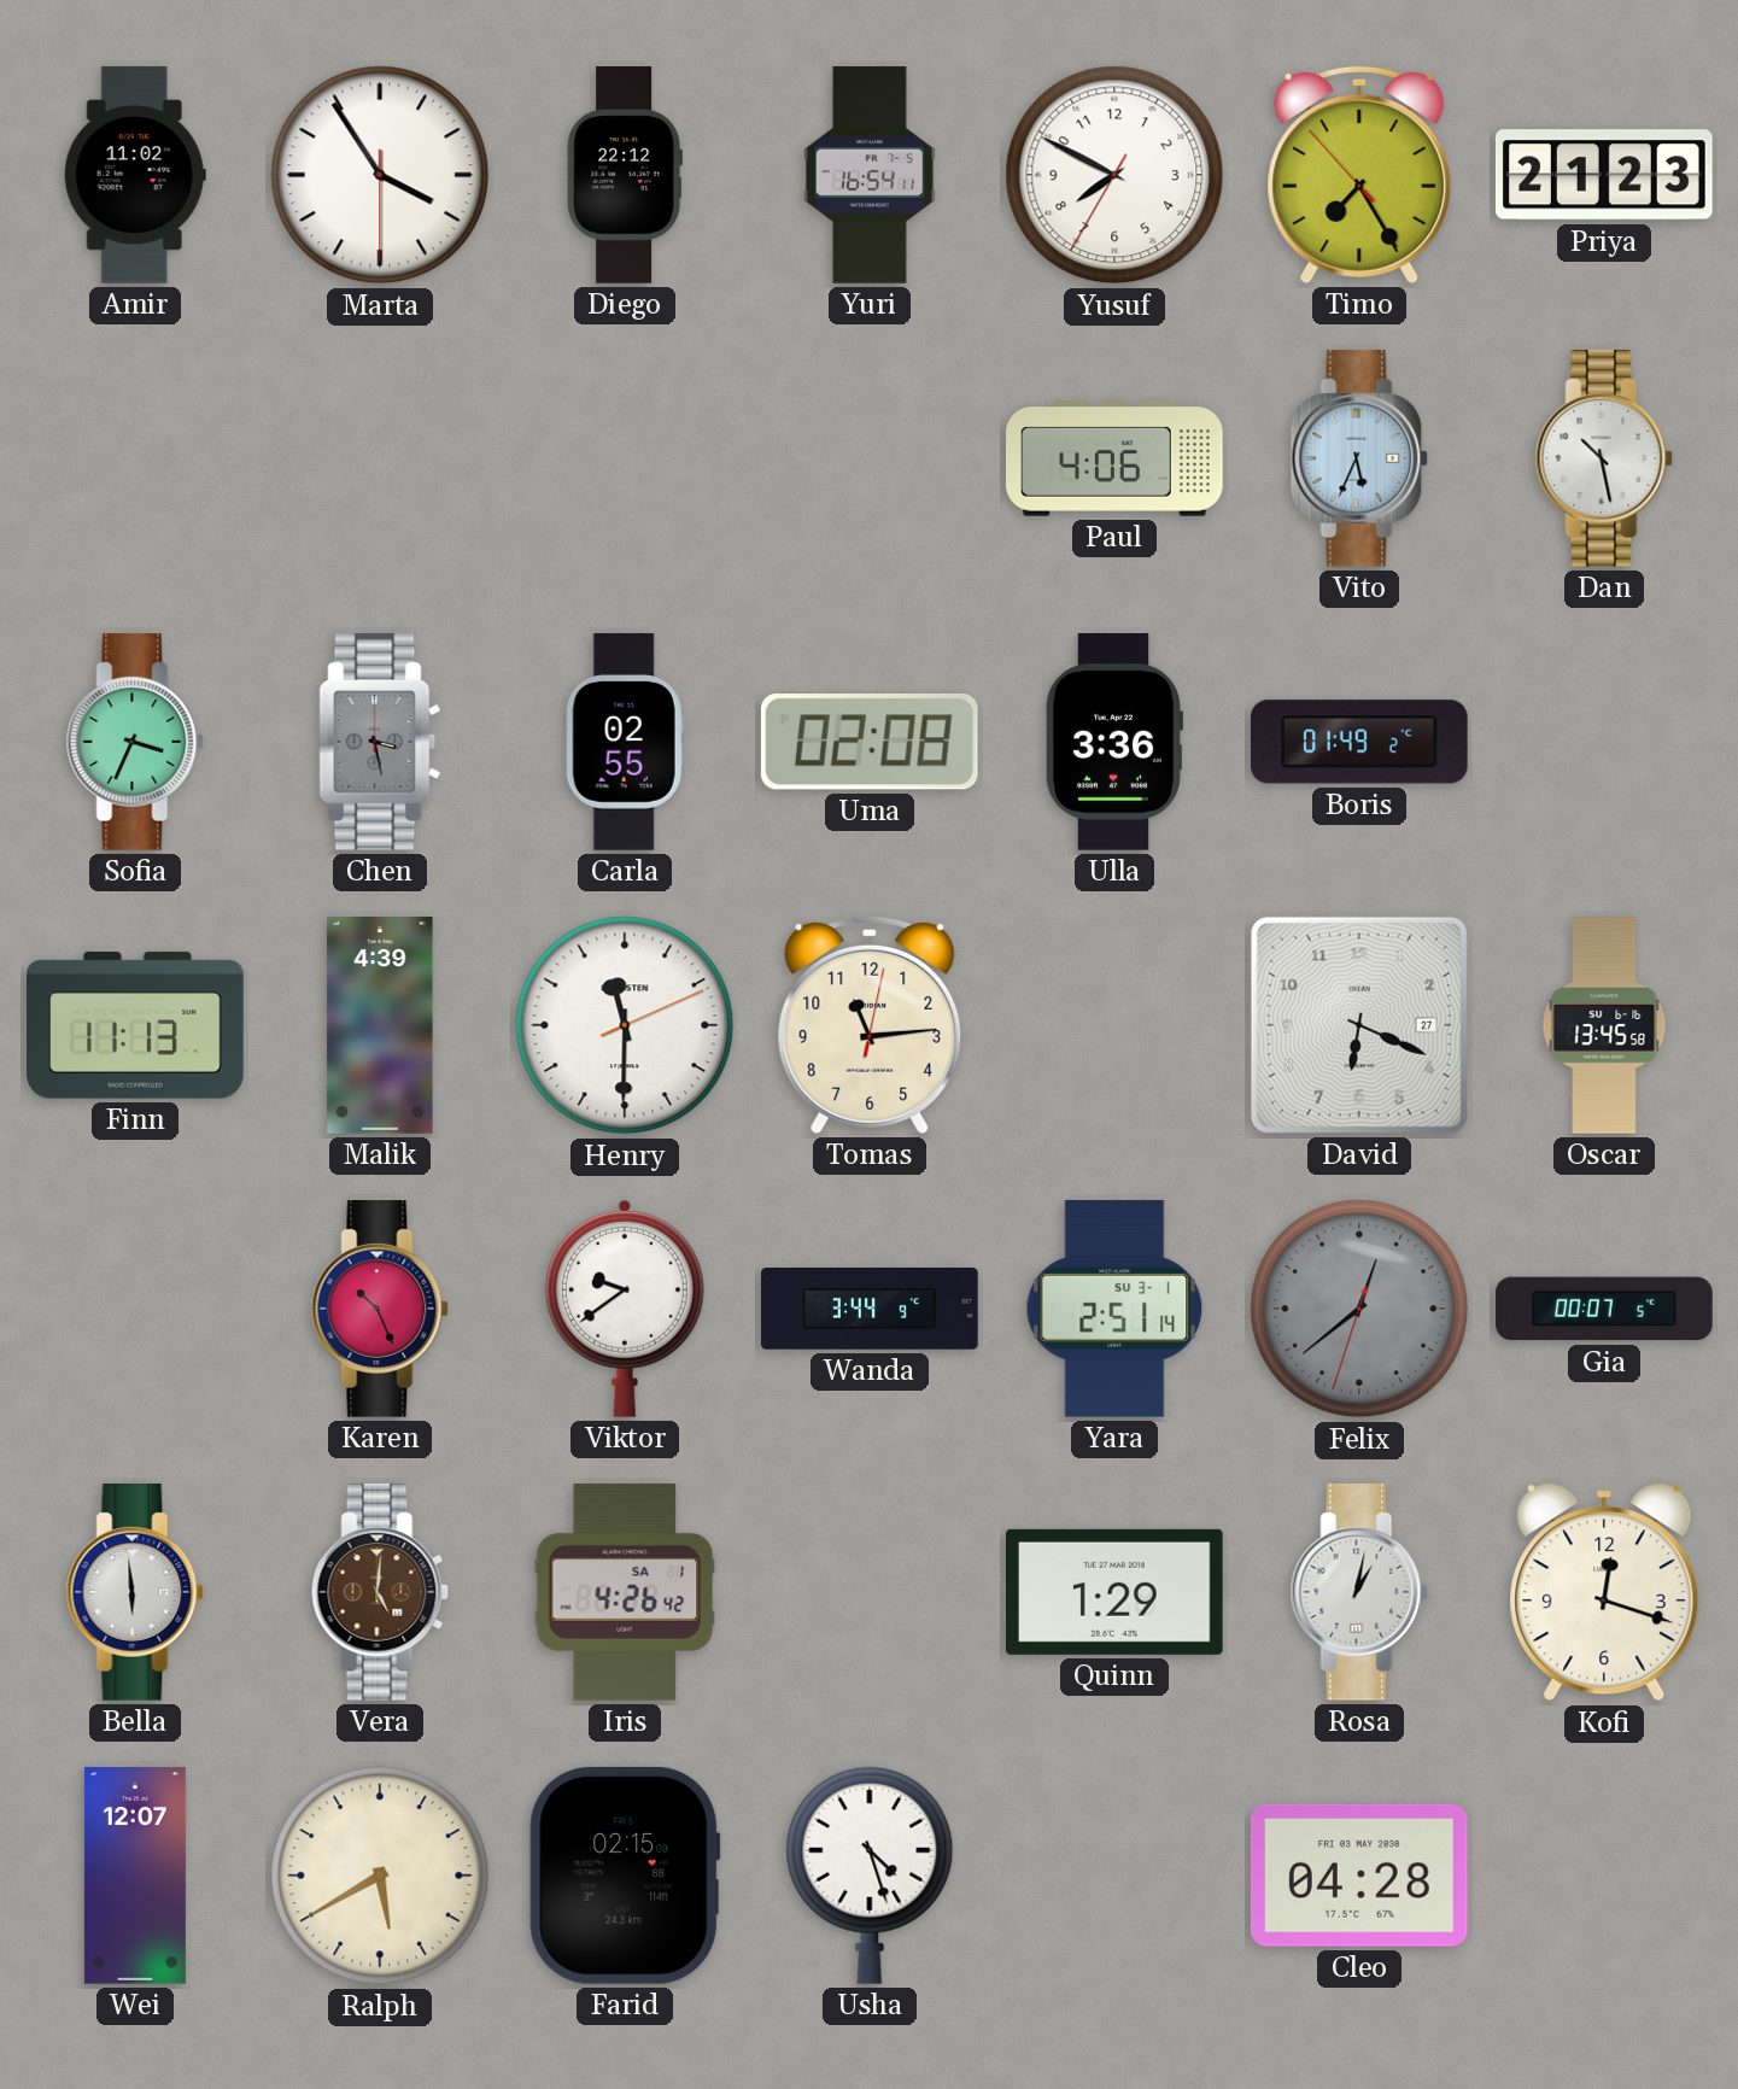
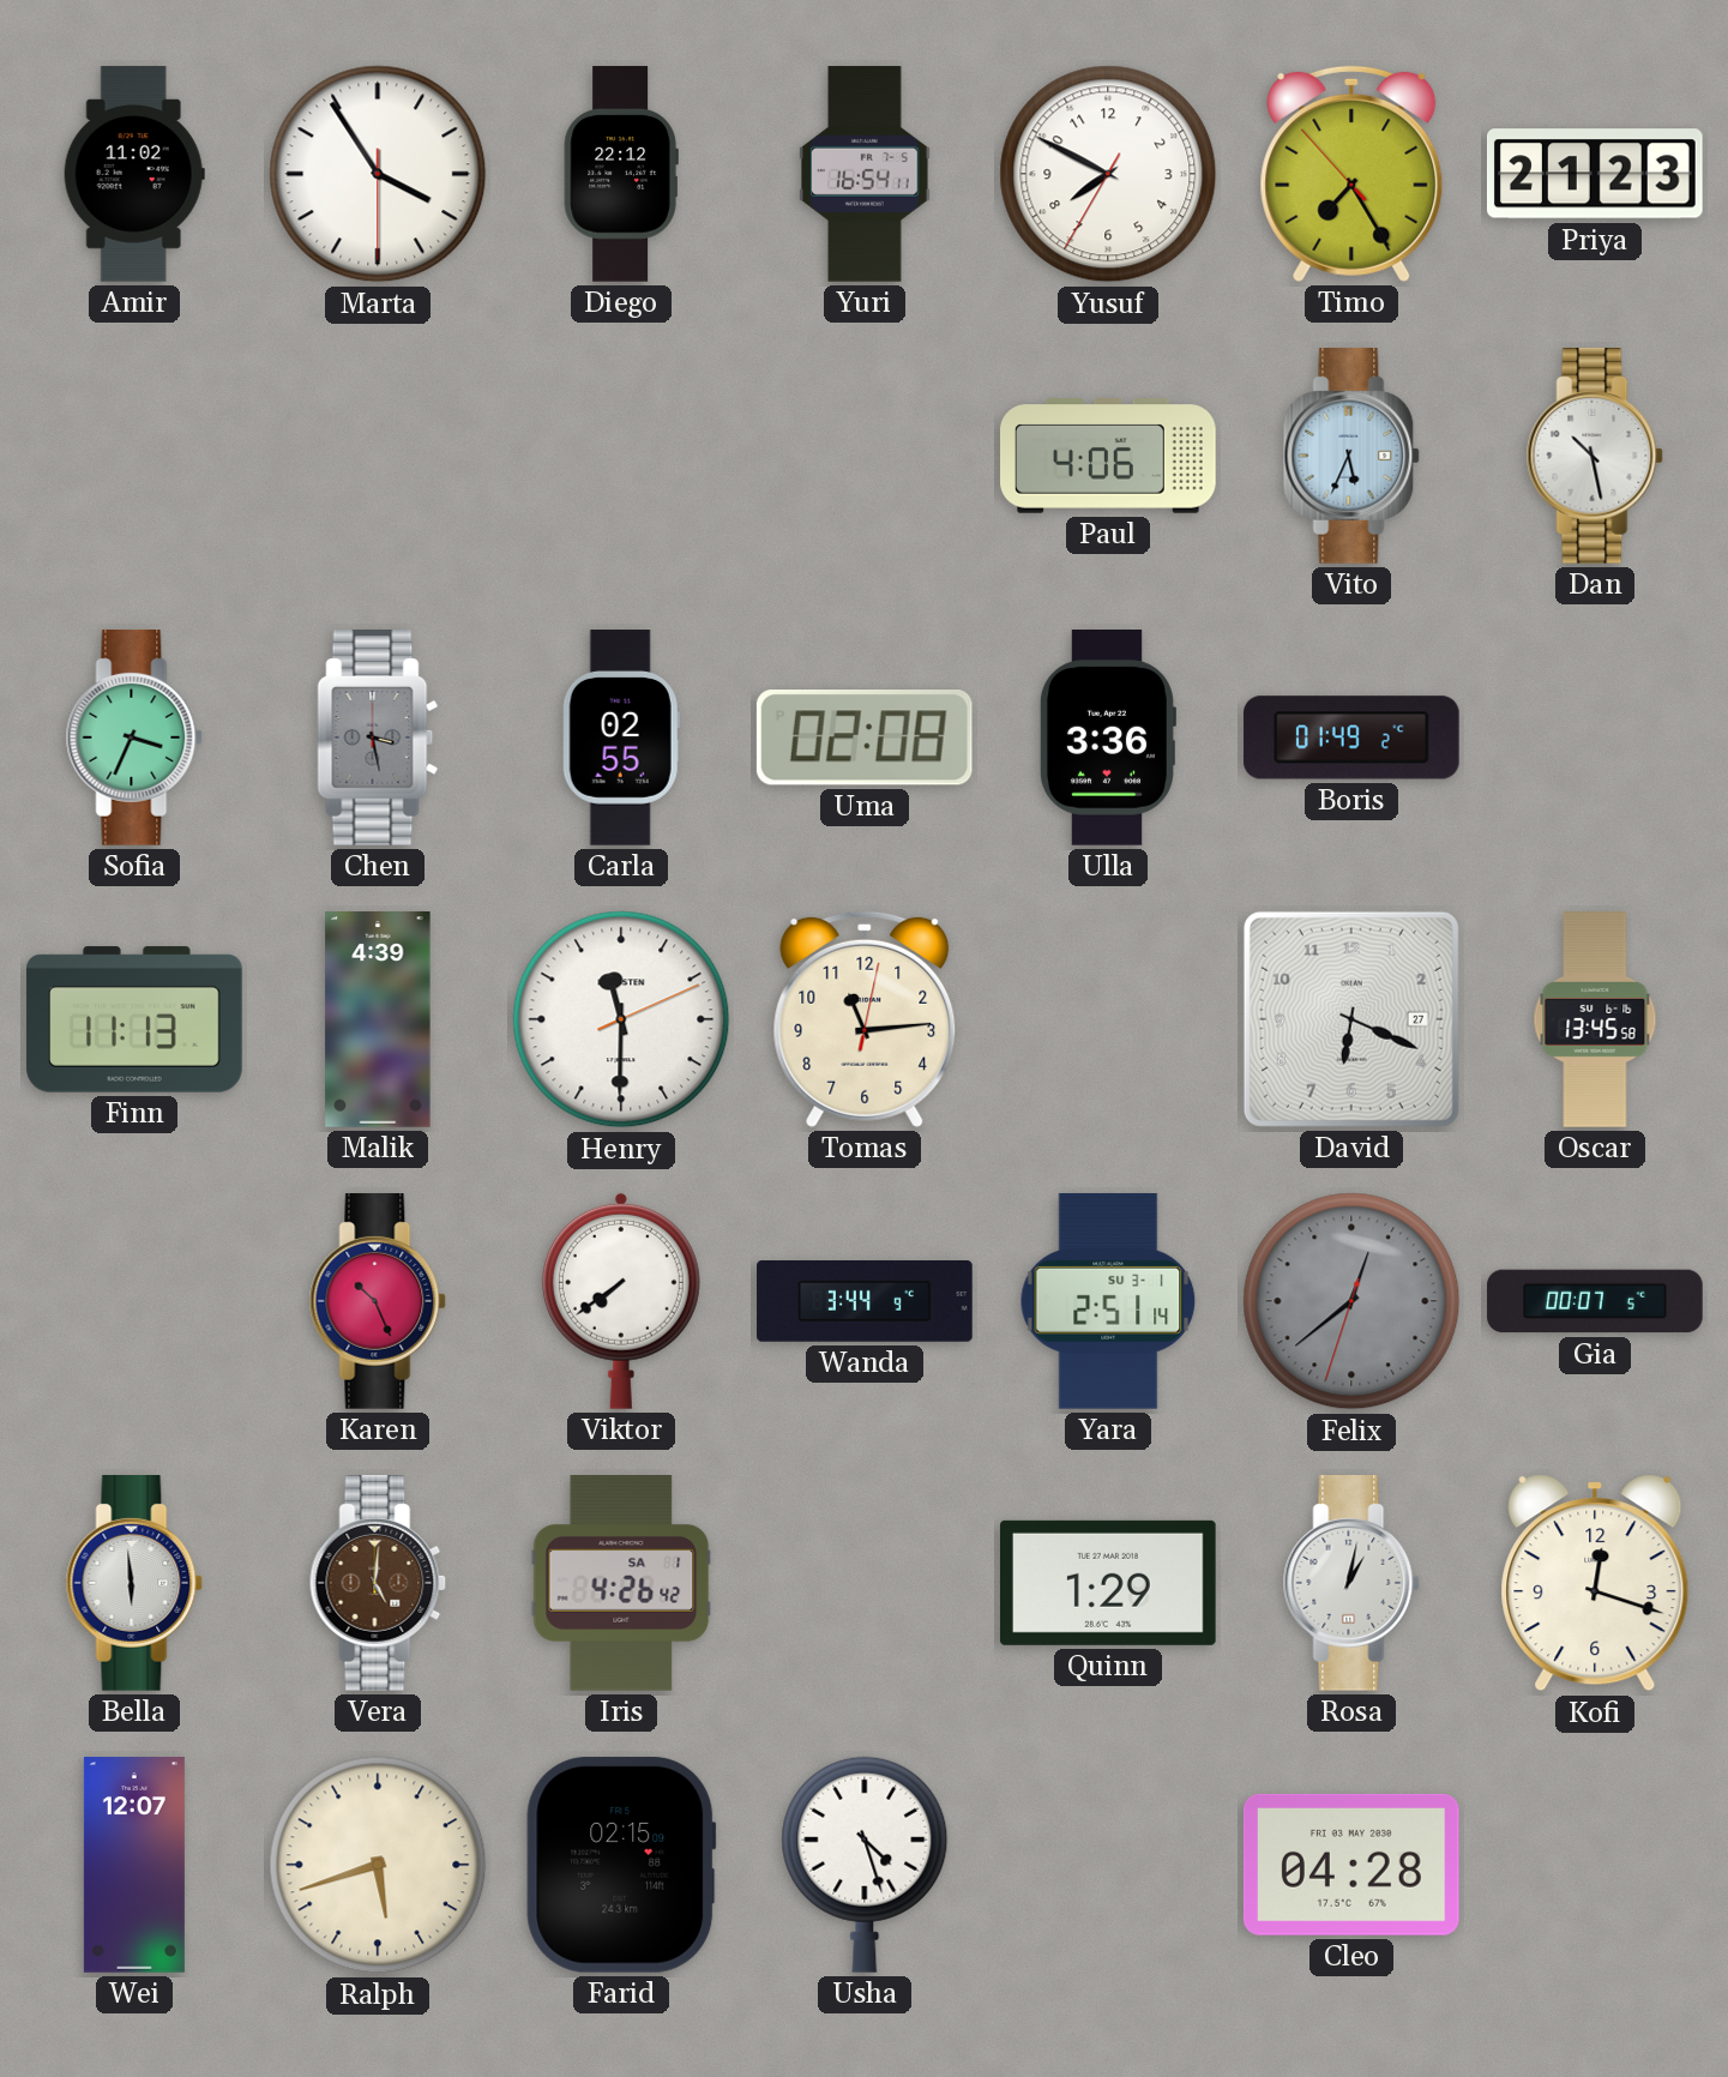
Viktor: 9:39 -> 7:39
Ralph: 5:40 -> 5:42
